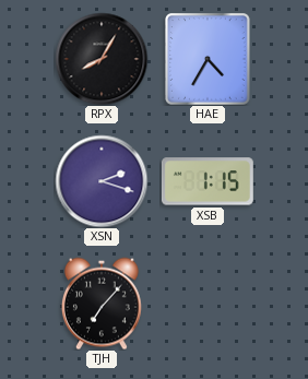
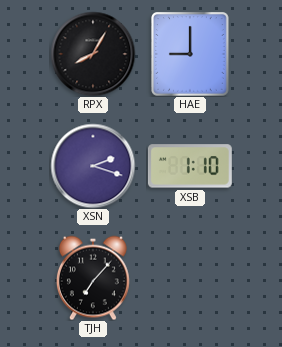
HAE: 4:35 -> 9:00
XSB: 1:15 -> 1:10
